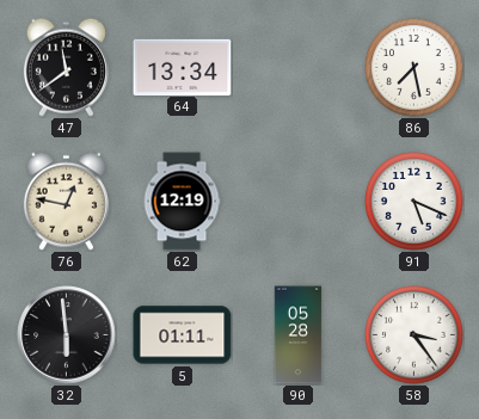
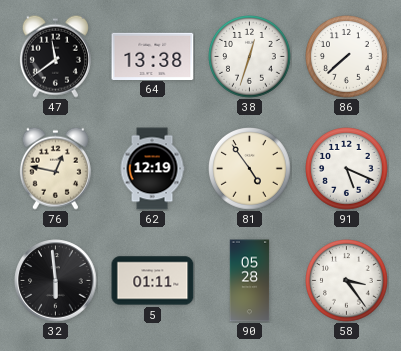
64: 13:34 -> 13:38
38: none -> 12:33
86: 7:28 -> 7:38
81: none -> 4:54
